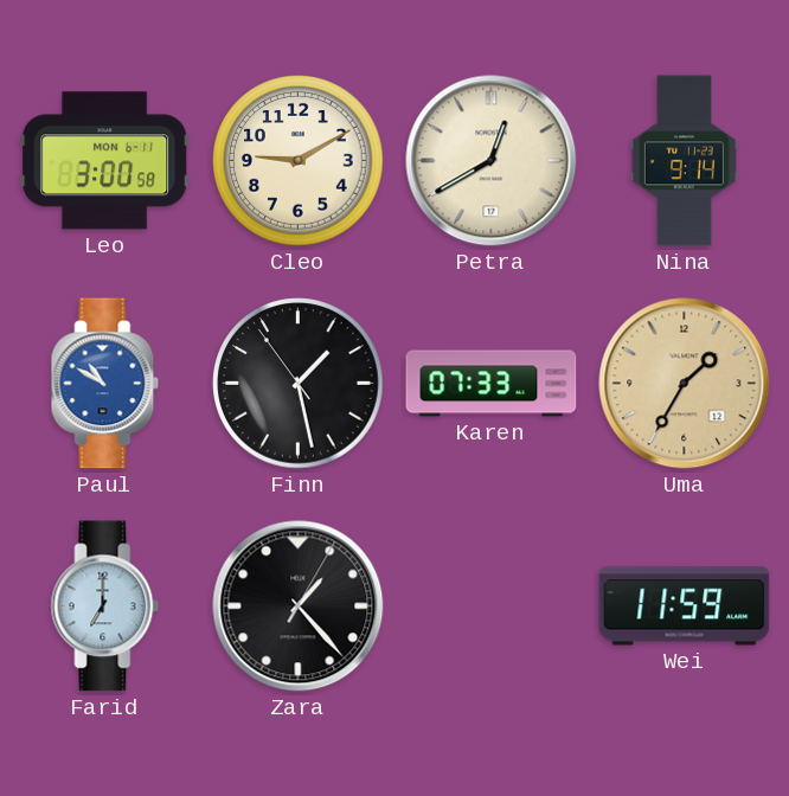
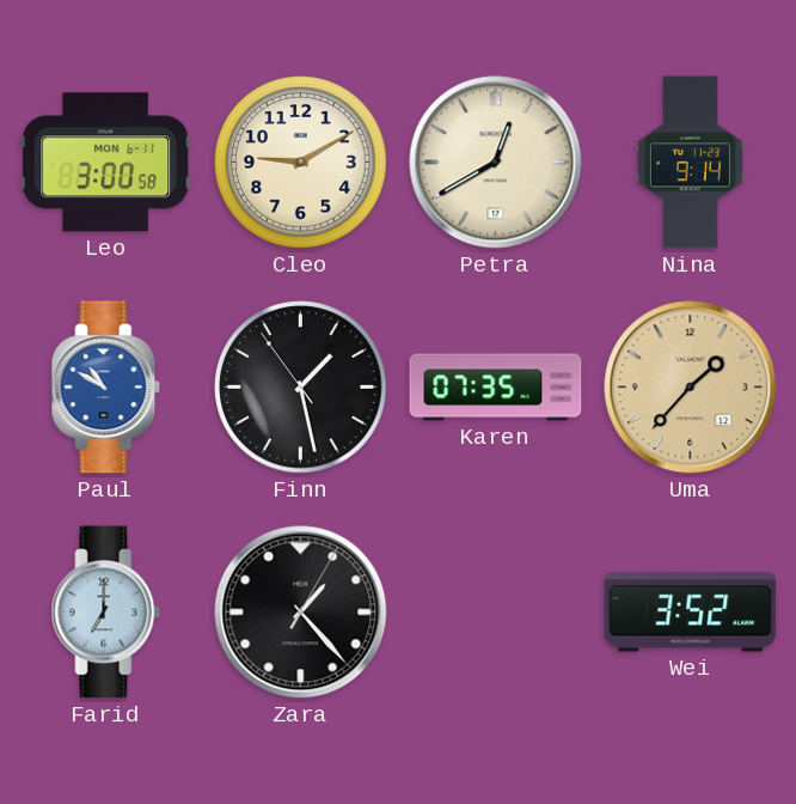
Karen: 07:33 -> 07:35
Uma: 1:35 -> 1:37
Wei: 11:59 -> 3:52
